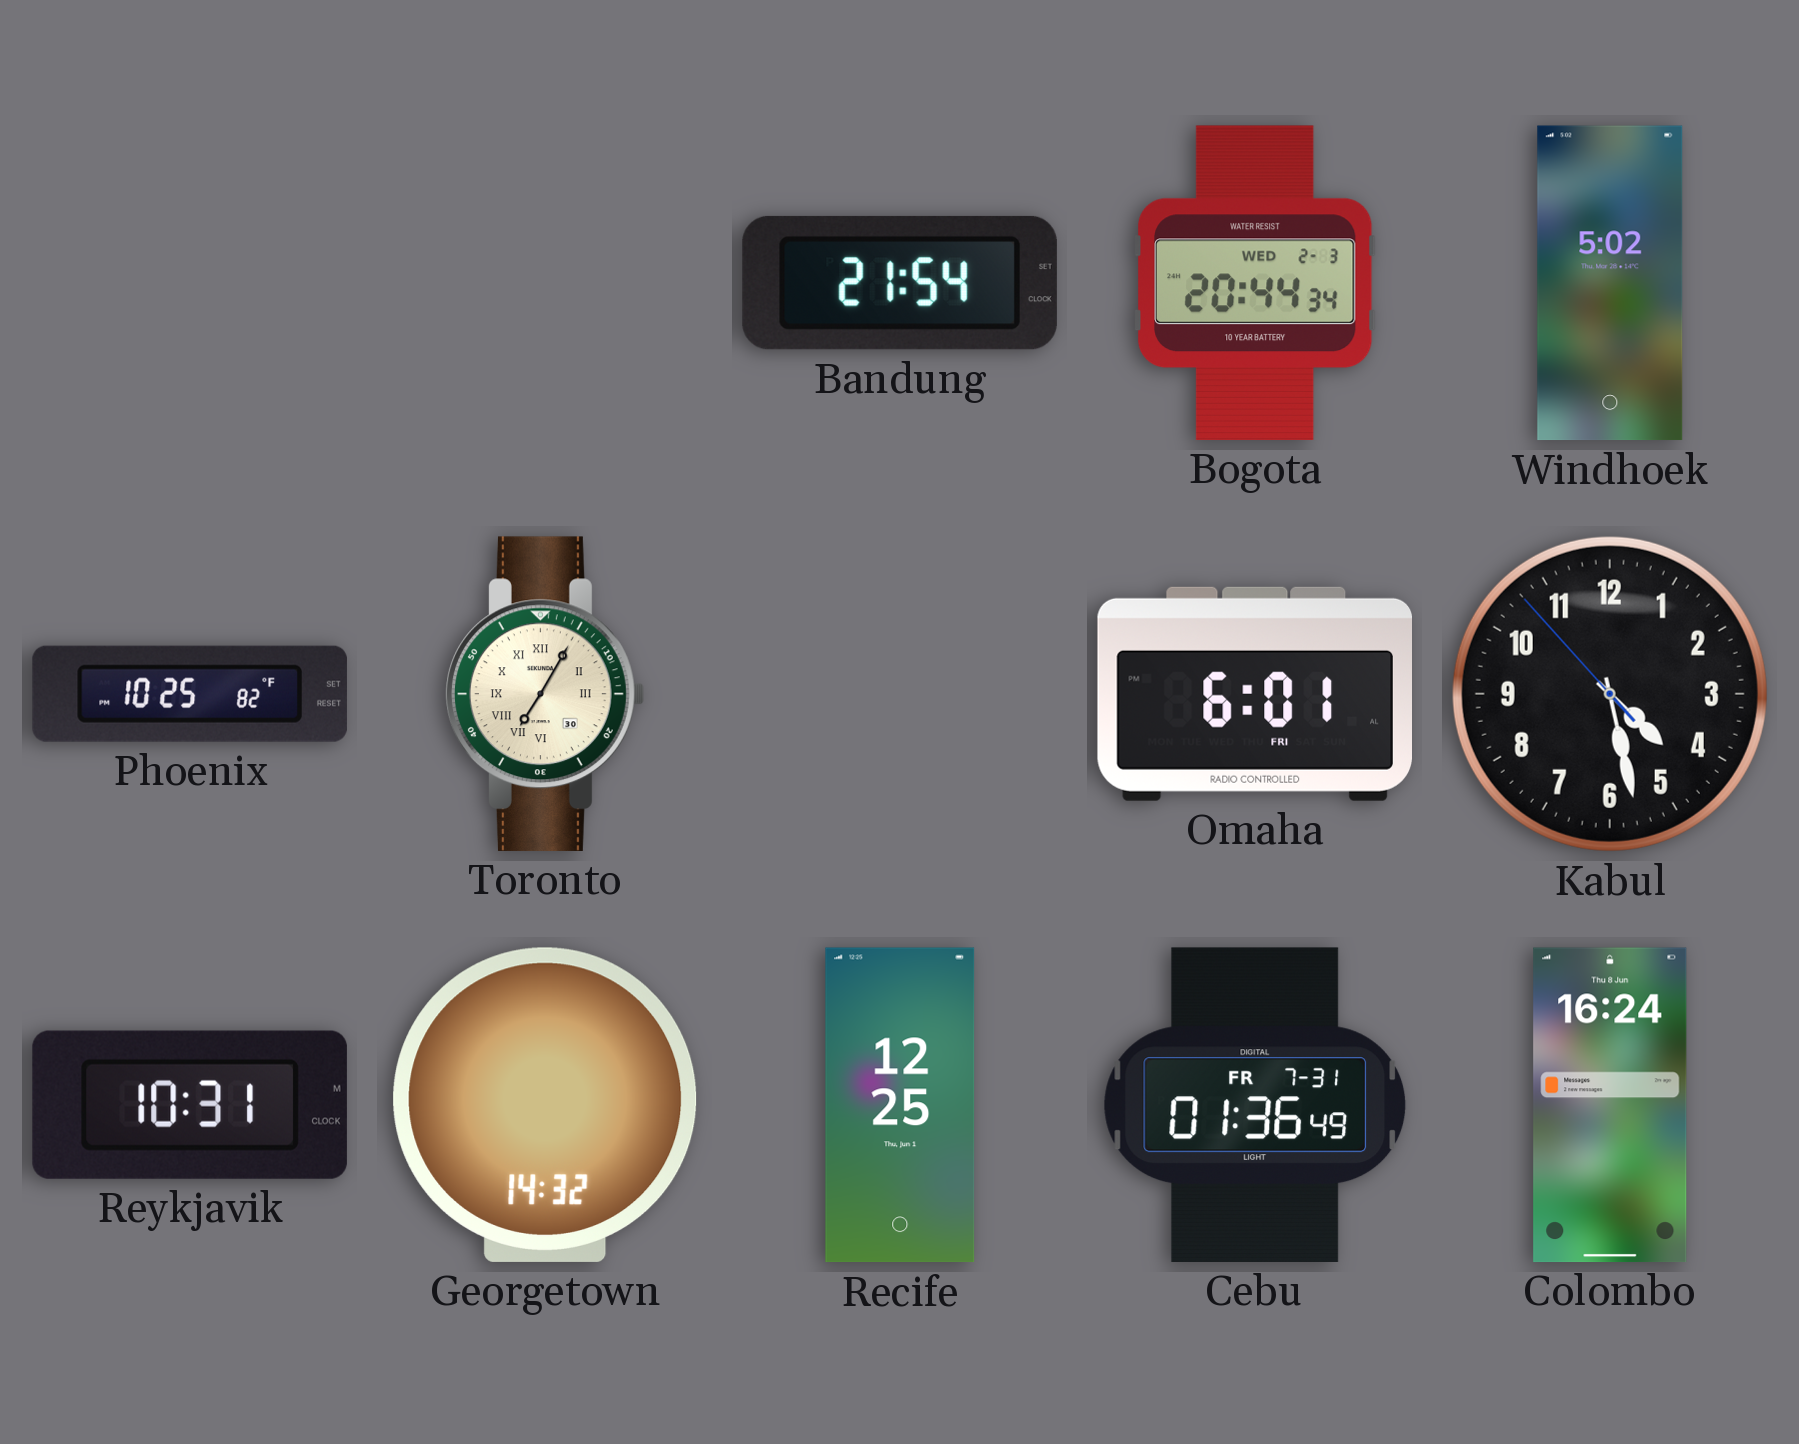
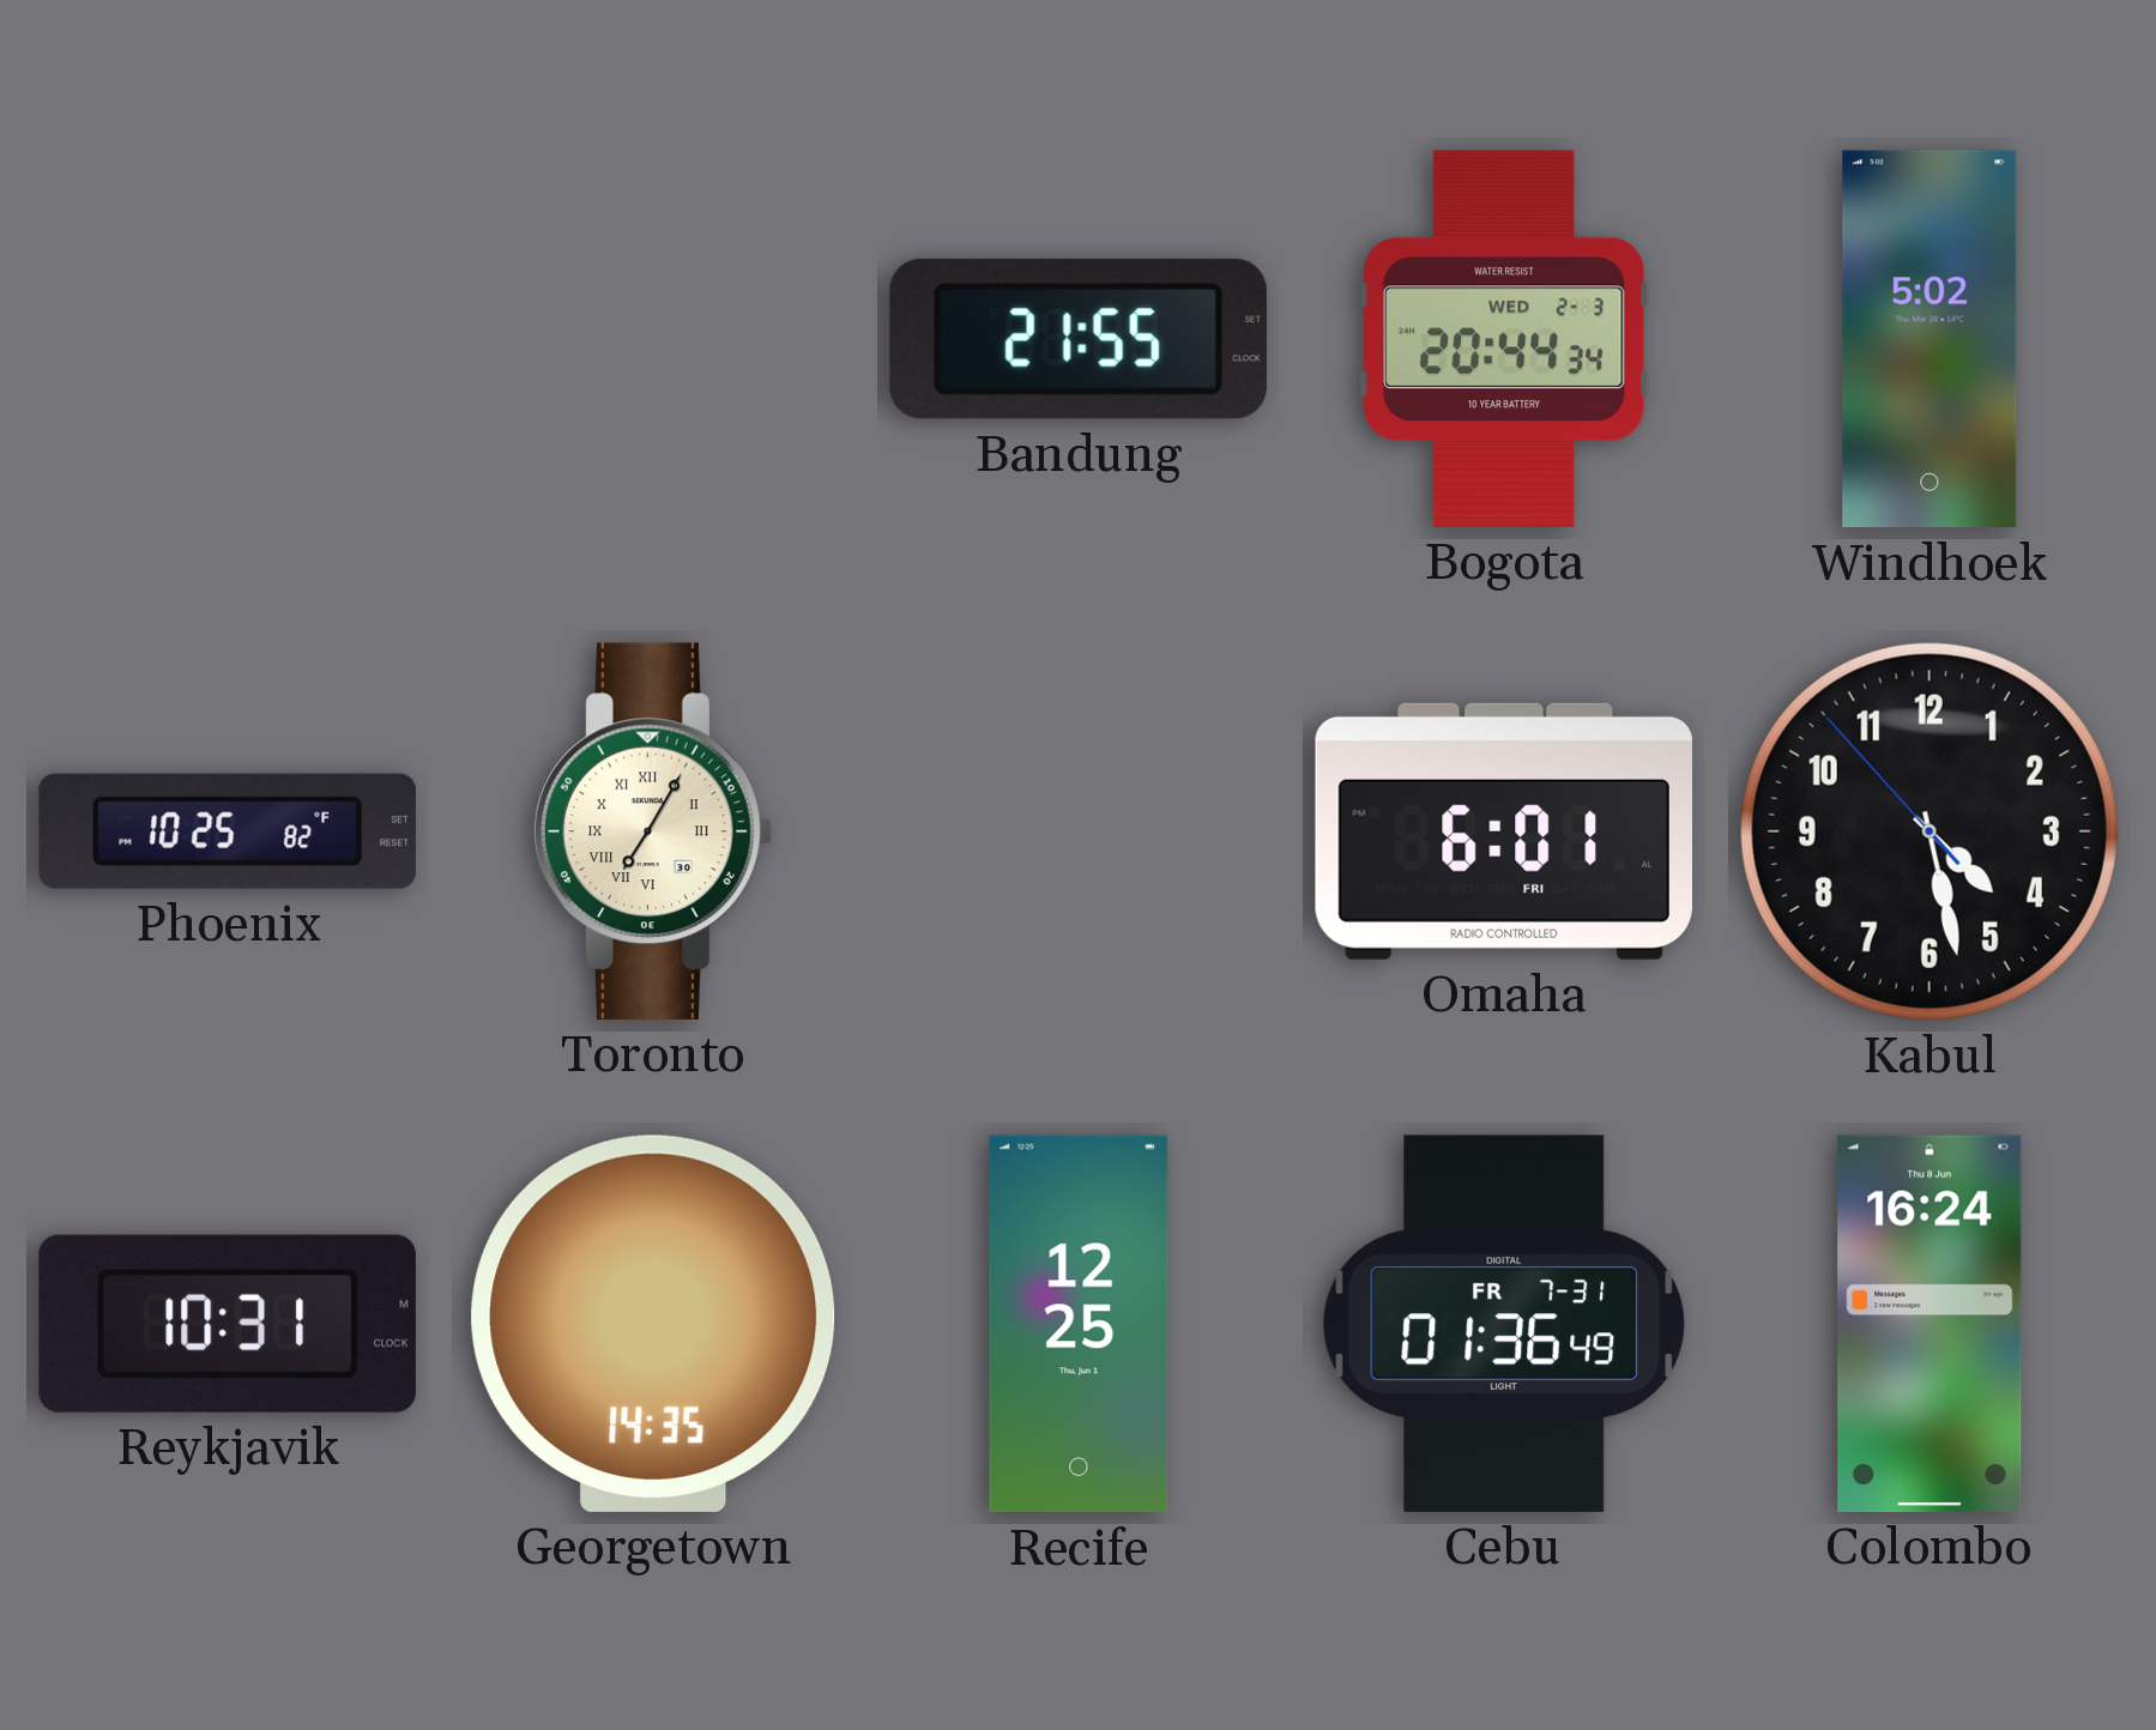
Bandung: 21:54 -> 21:55
Georgetown: 14:32 -> 14:35
